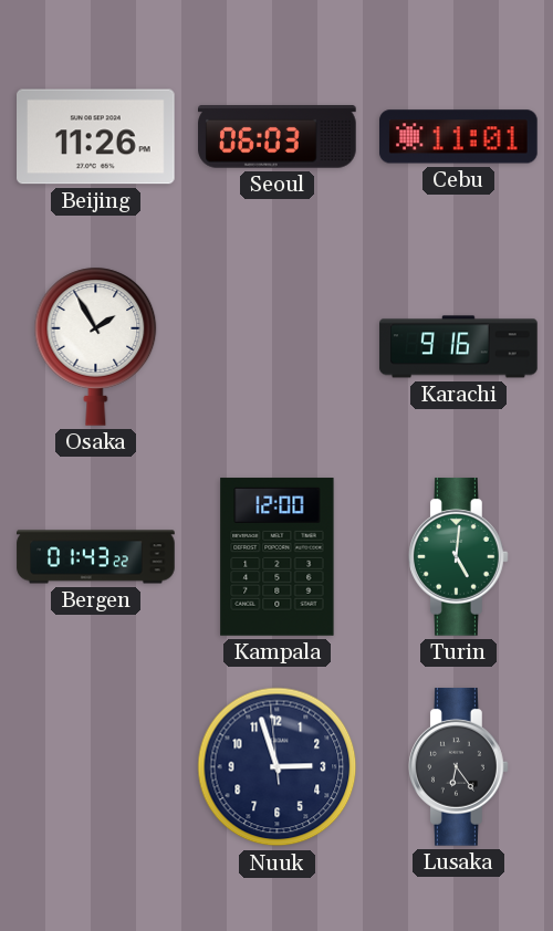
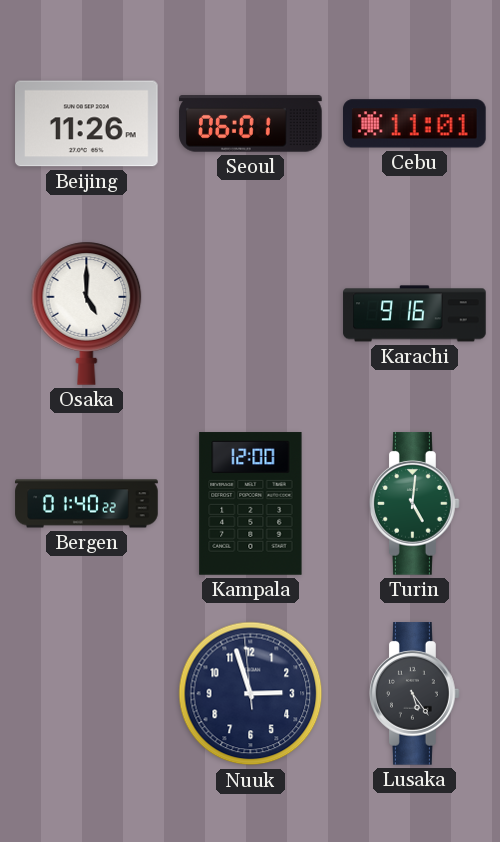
Seoul: 06:03 -> 06:01
Osaka: 1:55 -> 5:00
Bergen: 01:43 -> 01:40
Lusaka: 6:24 -> 5:24
